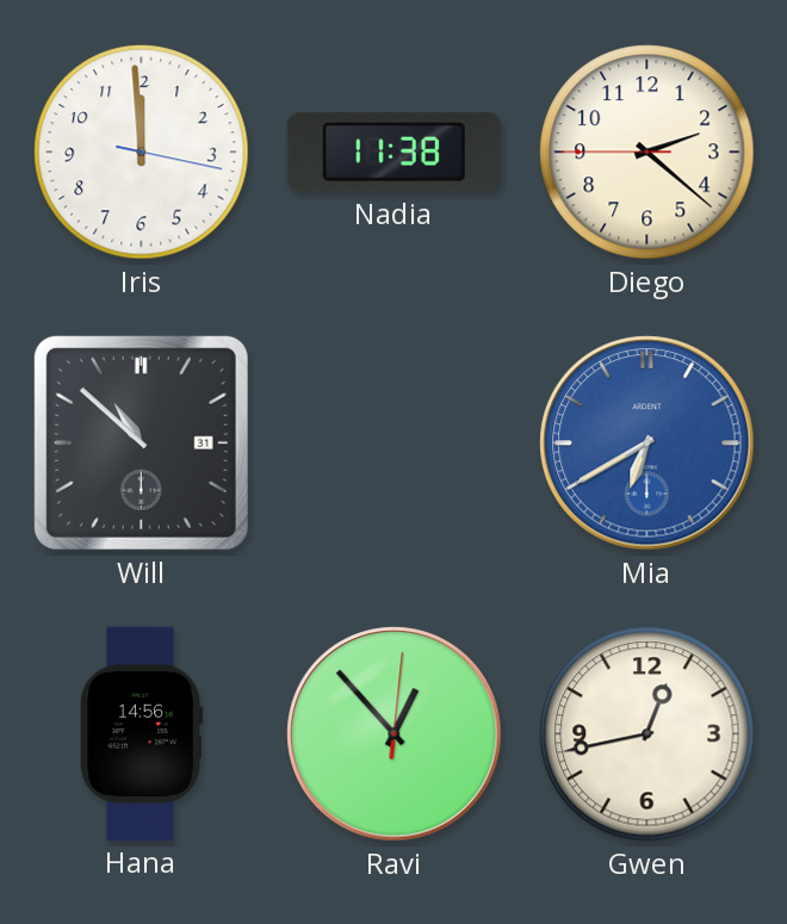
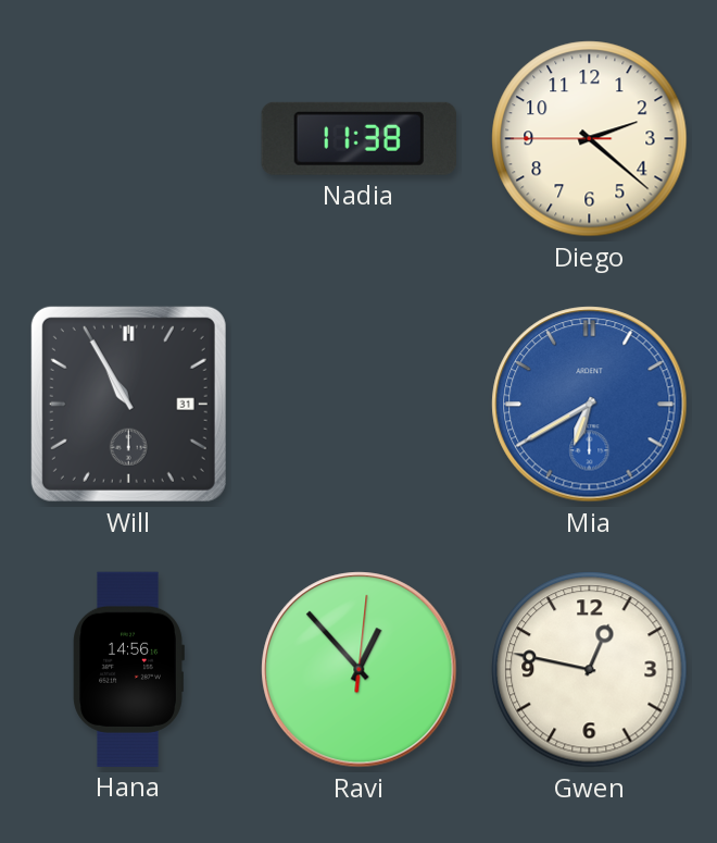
Iris: 11:59 -> none
Will: 10:52 -> 10:55
Gwen: 12:43 -> 12:47
